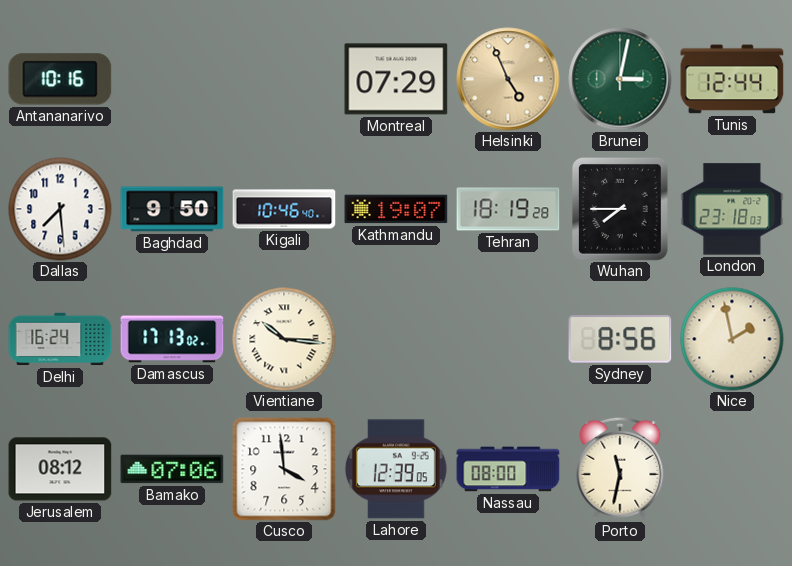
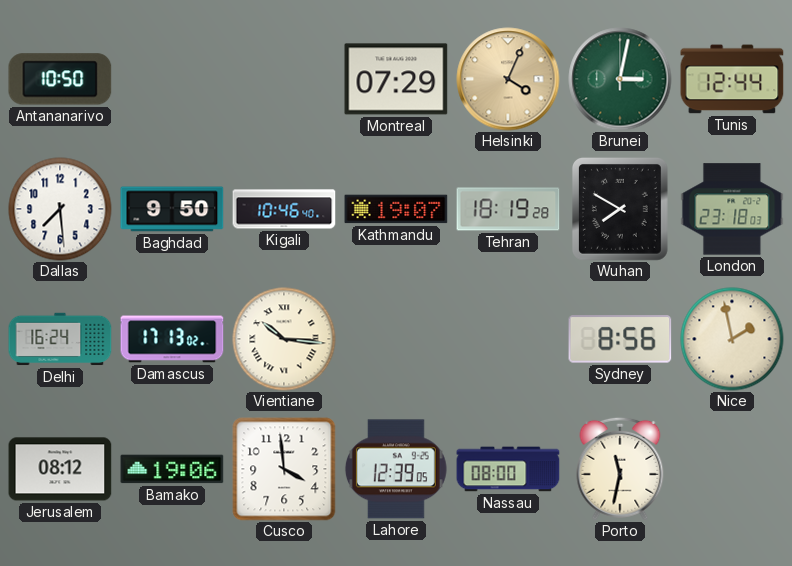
Antananarivo: 10:16 -> 10:50
Helsinki: 4:56 -> 4:04
Wuhan: 7:45 -> 7:50
Bamako: 07:06 -> 19:06
